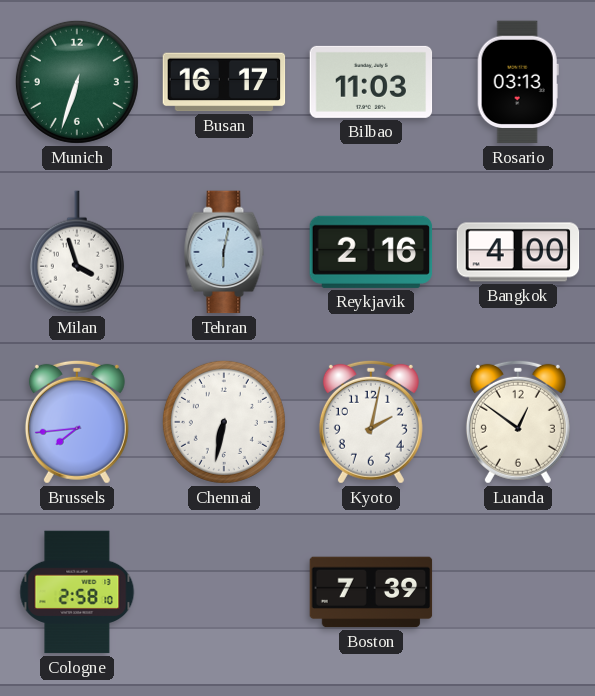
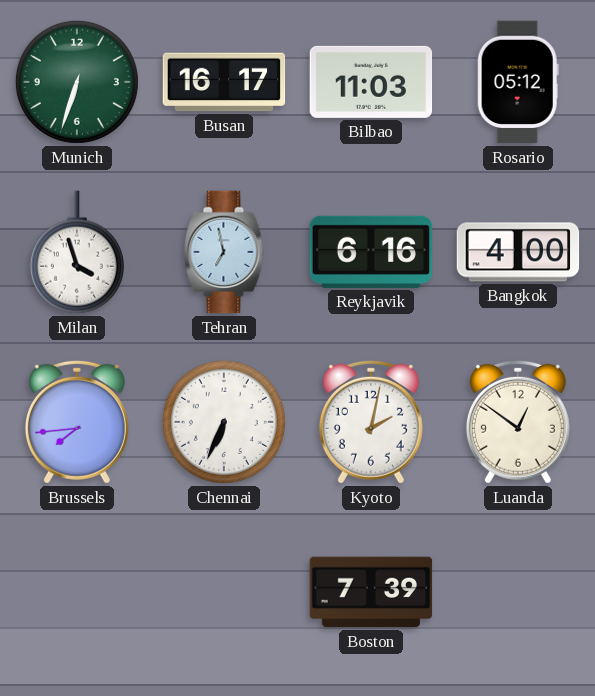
Rosario: 03:13 -> 05:12
Tehran: 6:02 -> 6:58
Reykjavik: 2:16 -> 6:16
Chennai: 6:32 -> 6:34
Cologne: 2:58 -> none
